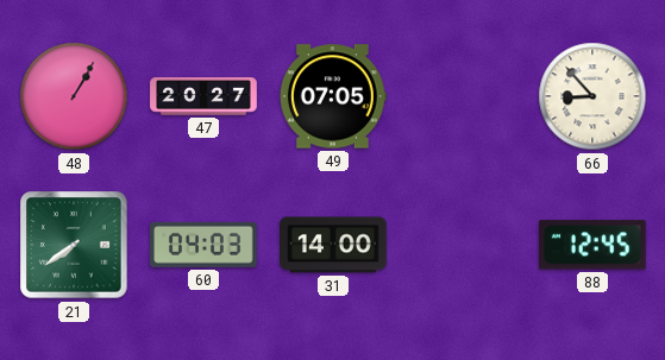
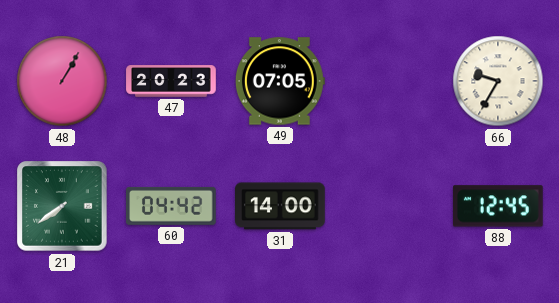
47: 20:27 -> 20:23
66: 8:53 -> 9:35
60: 04:03 -> 04:42
